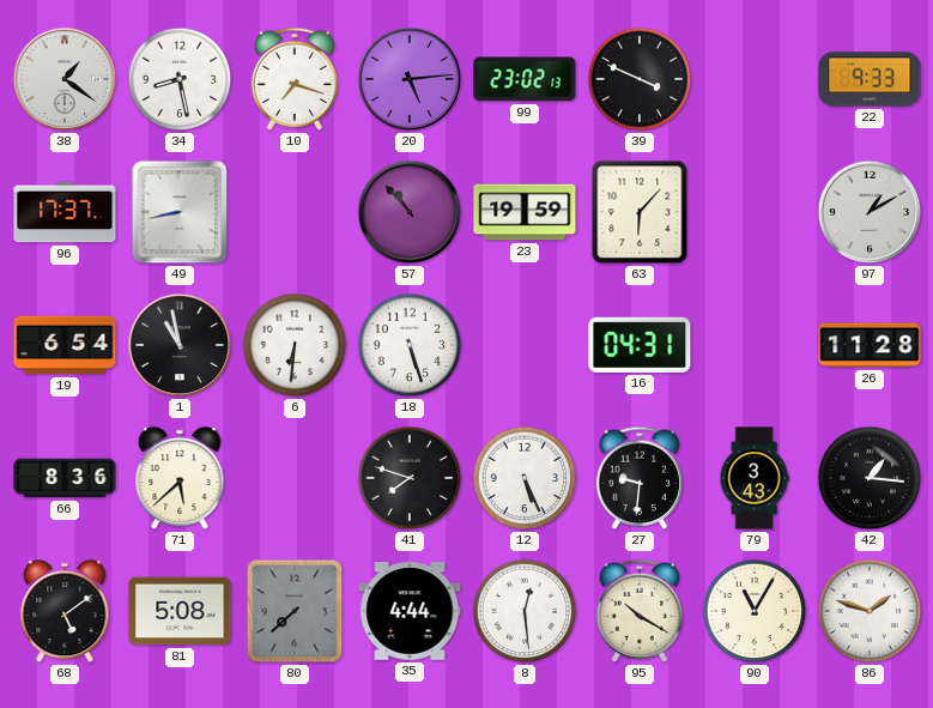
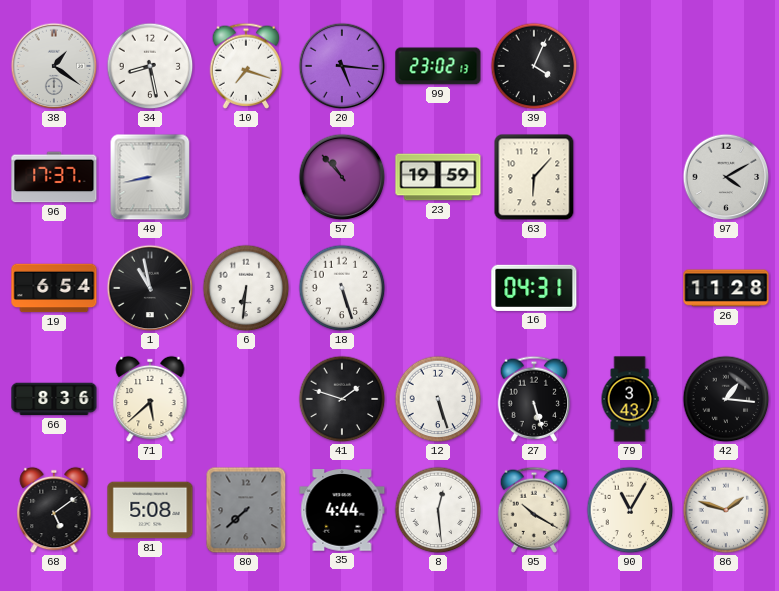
20: 5:14 -> 5:16
39: 3:49 -> 4:04
22: 9:33 -> none
97: 1:10 -> 4:10
41: 7:48 -> 1:48
12: 5:26 -> 5:27
27: 9:31 -> 5:27
